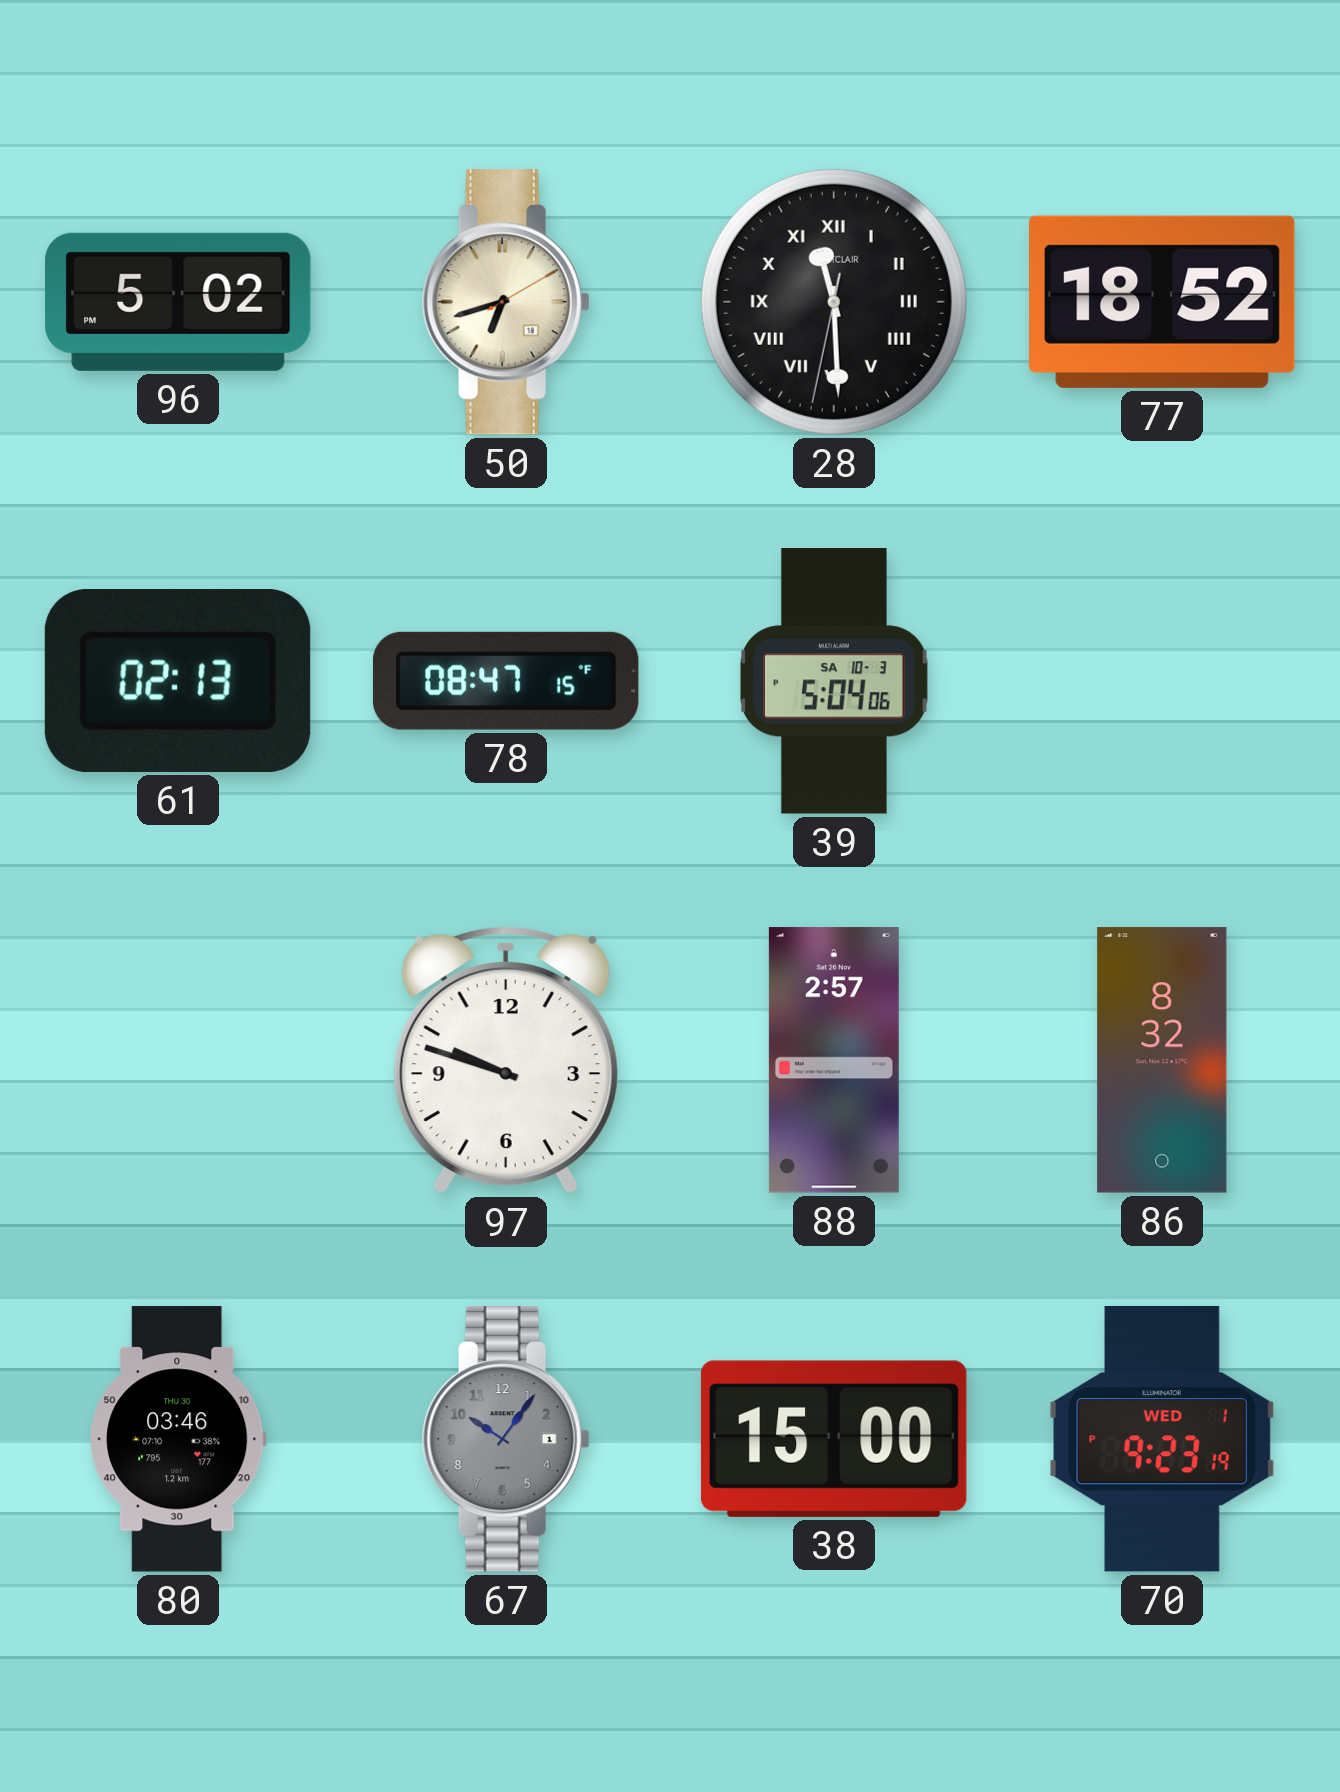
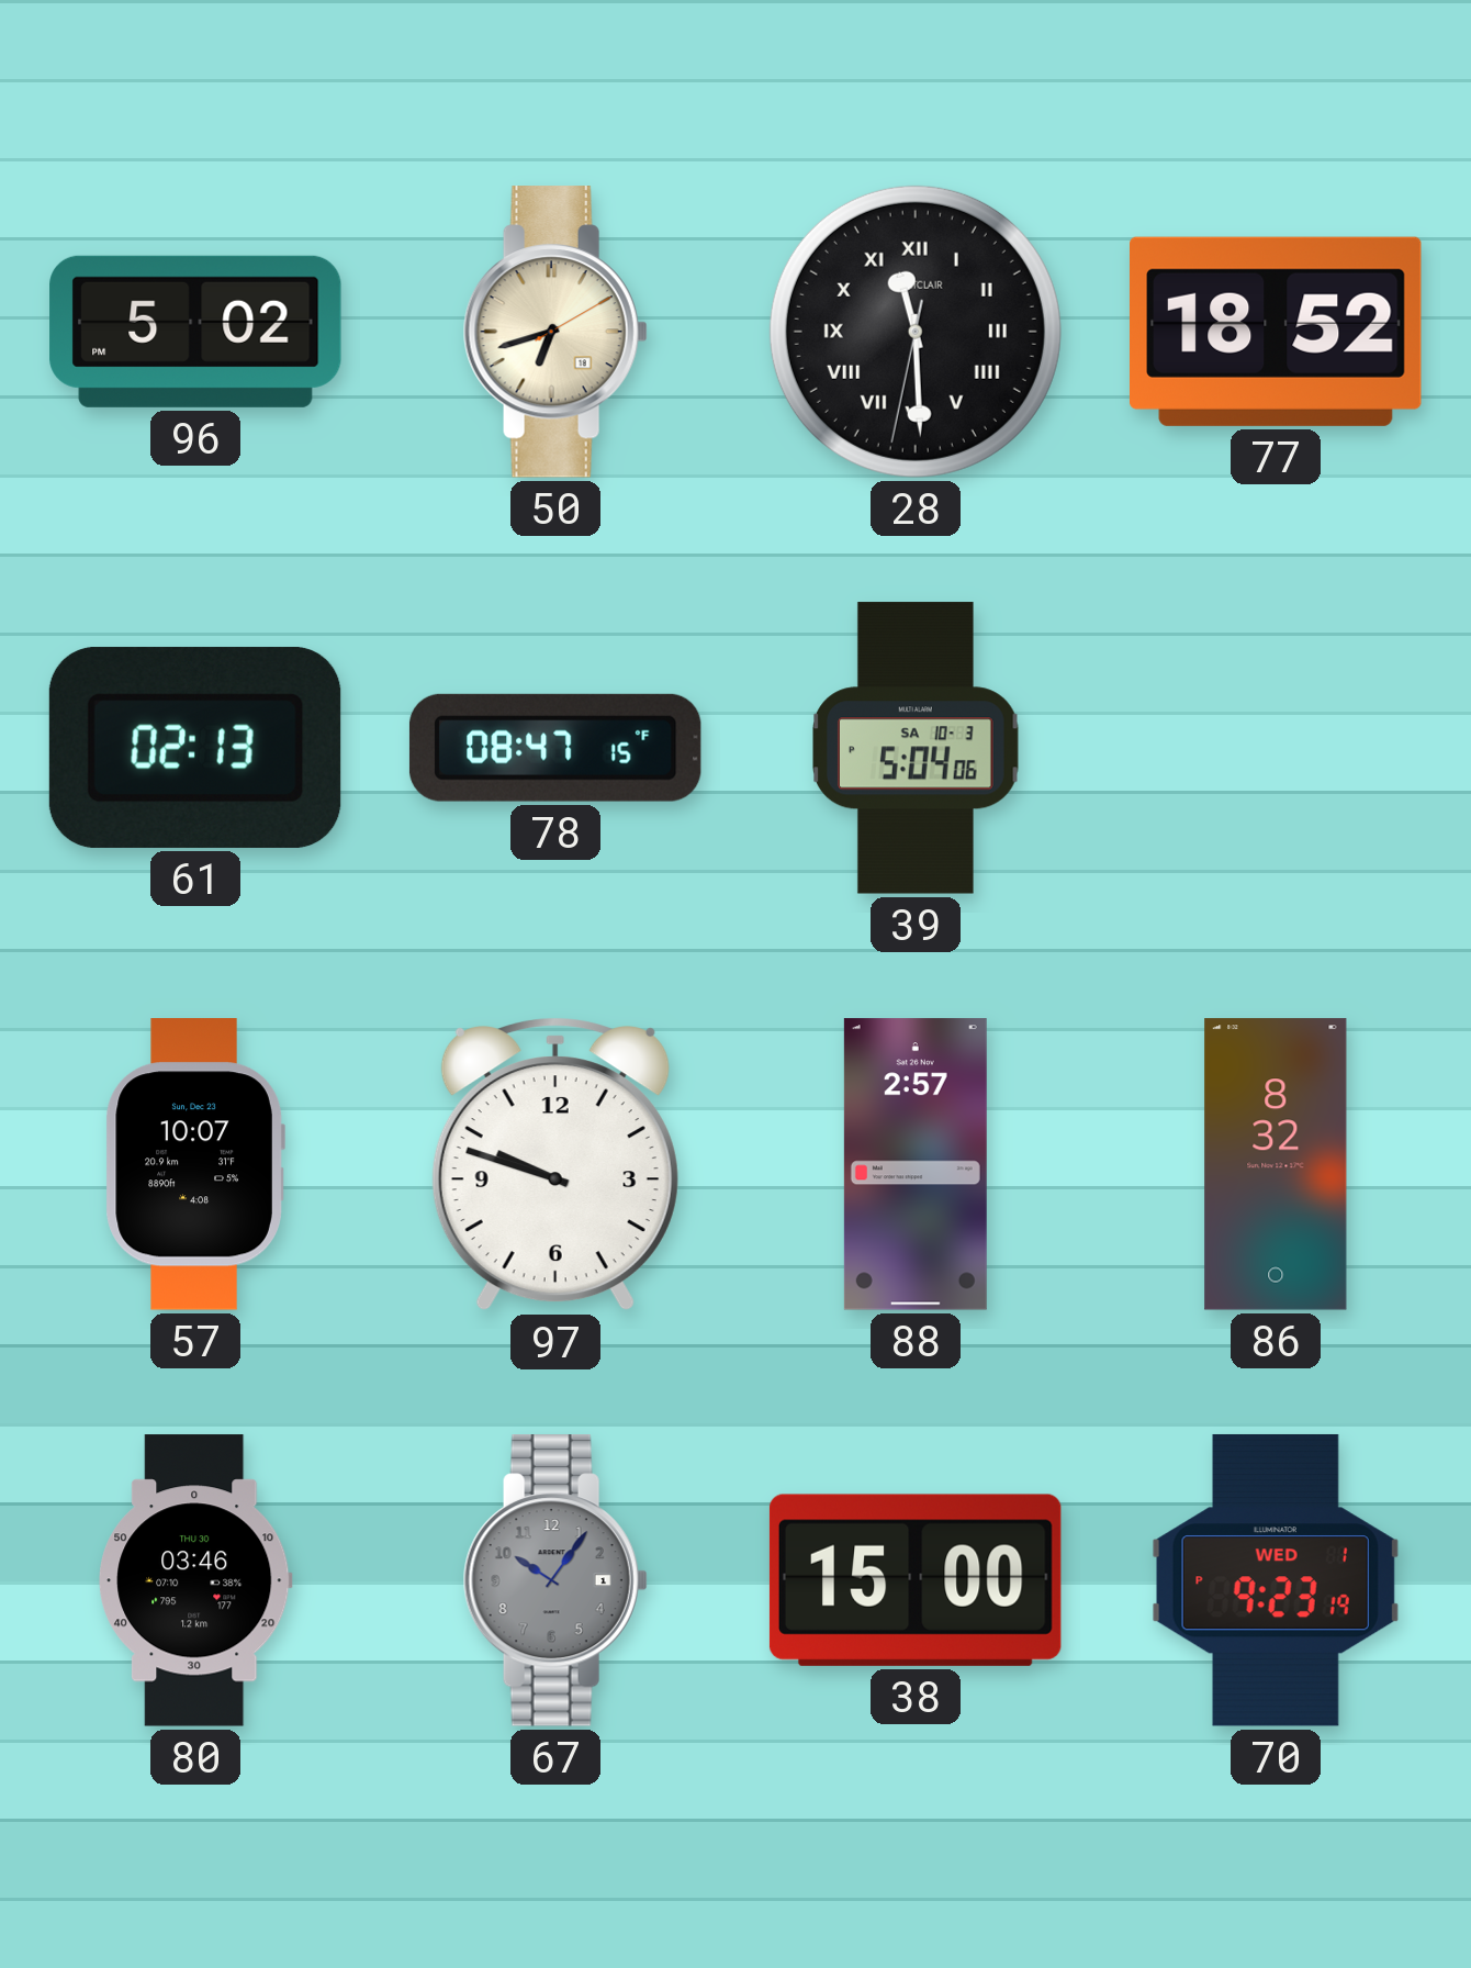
57: none -> 10:07
